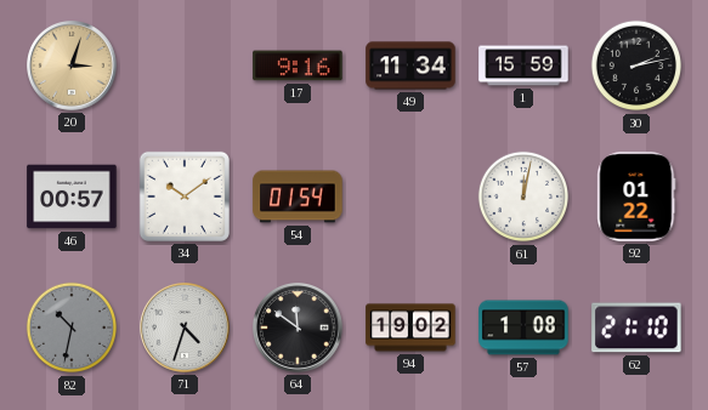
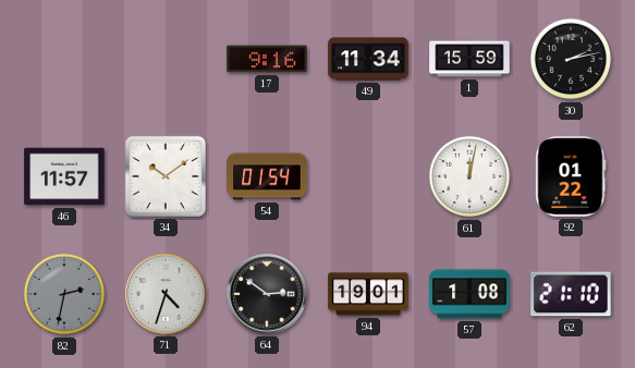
20: 3:03 -> none
46: 00:57 -> 11:57
82: 10:32 -> 2:32
64: 11:51 -> 2:51
94: 19:02 -> 19:01
